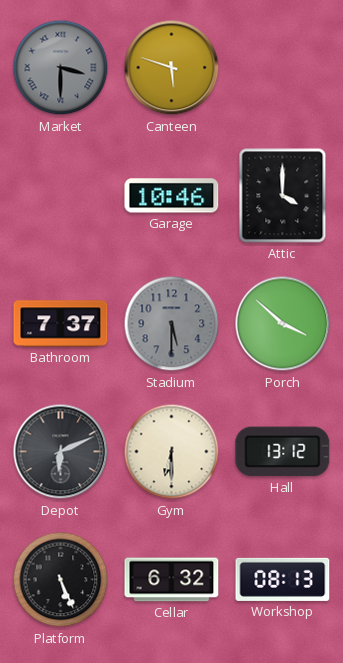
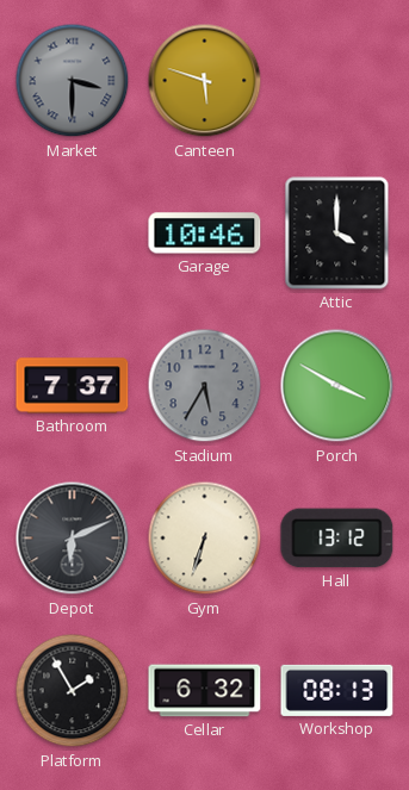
Stadium: 5:30 -> 5:35
Porch: 3:52 -> 3:50
Gym: 6:30 -> 6:33
Platform: 5:26 -> 1:55
